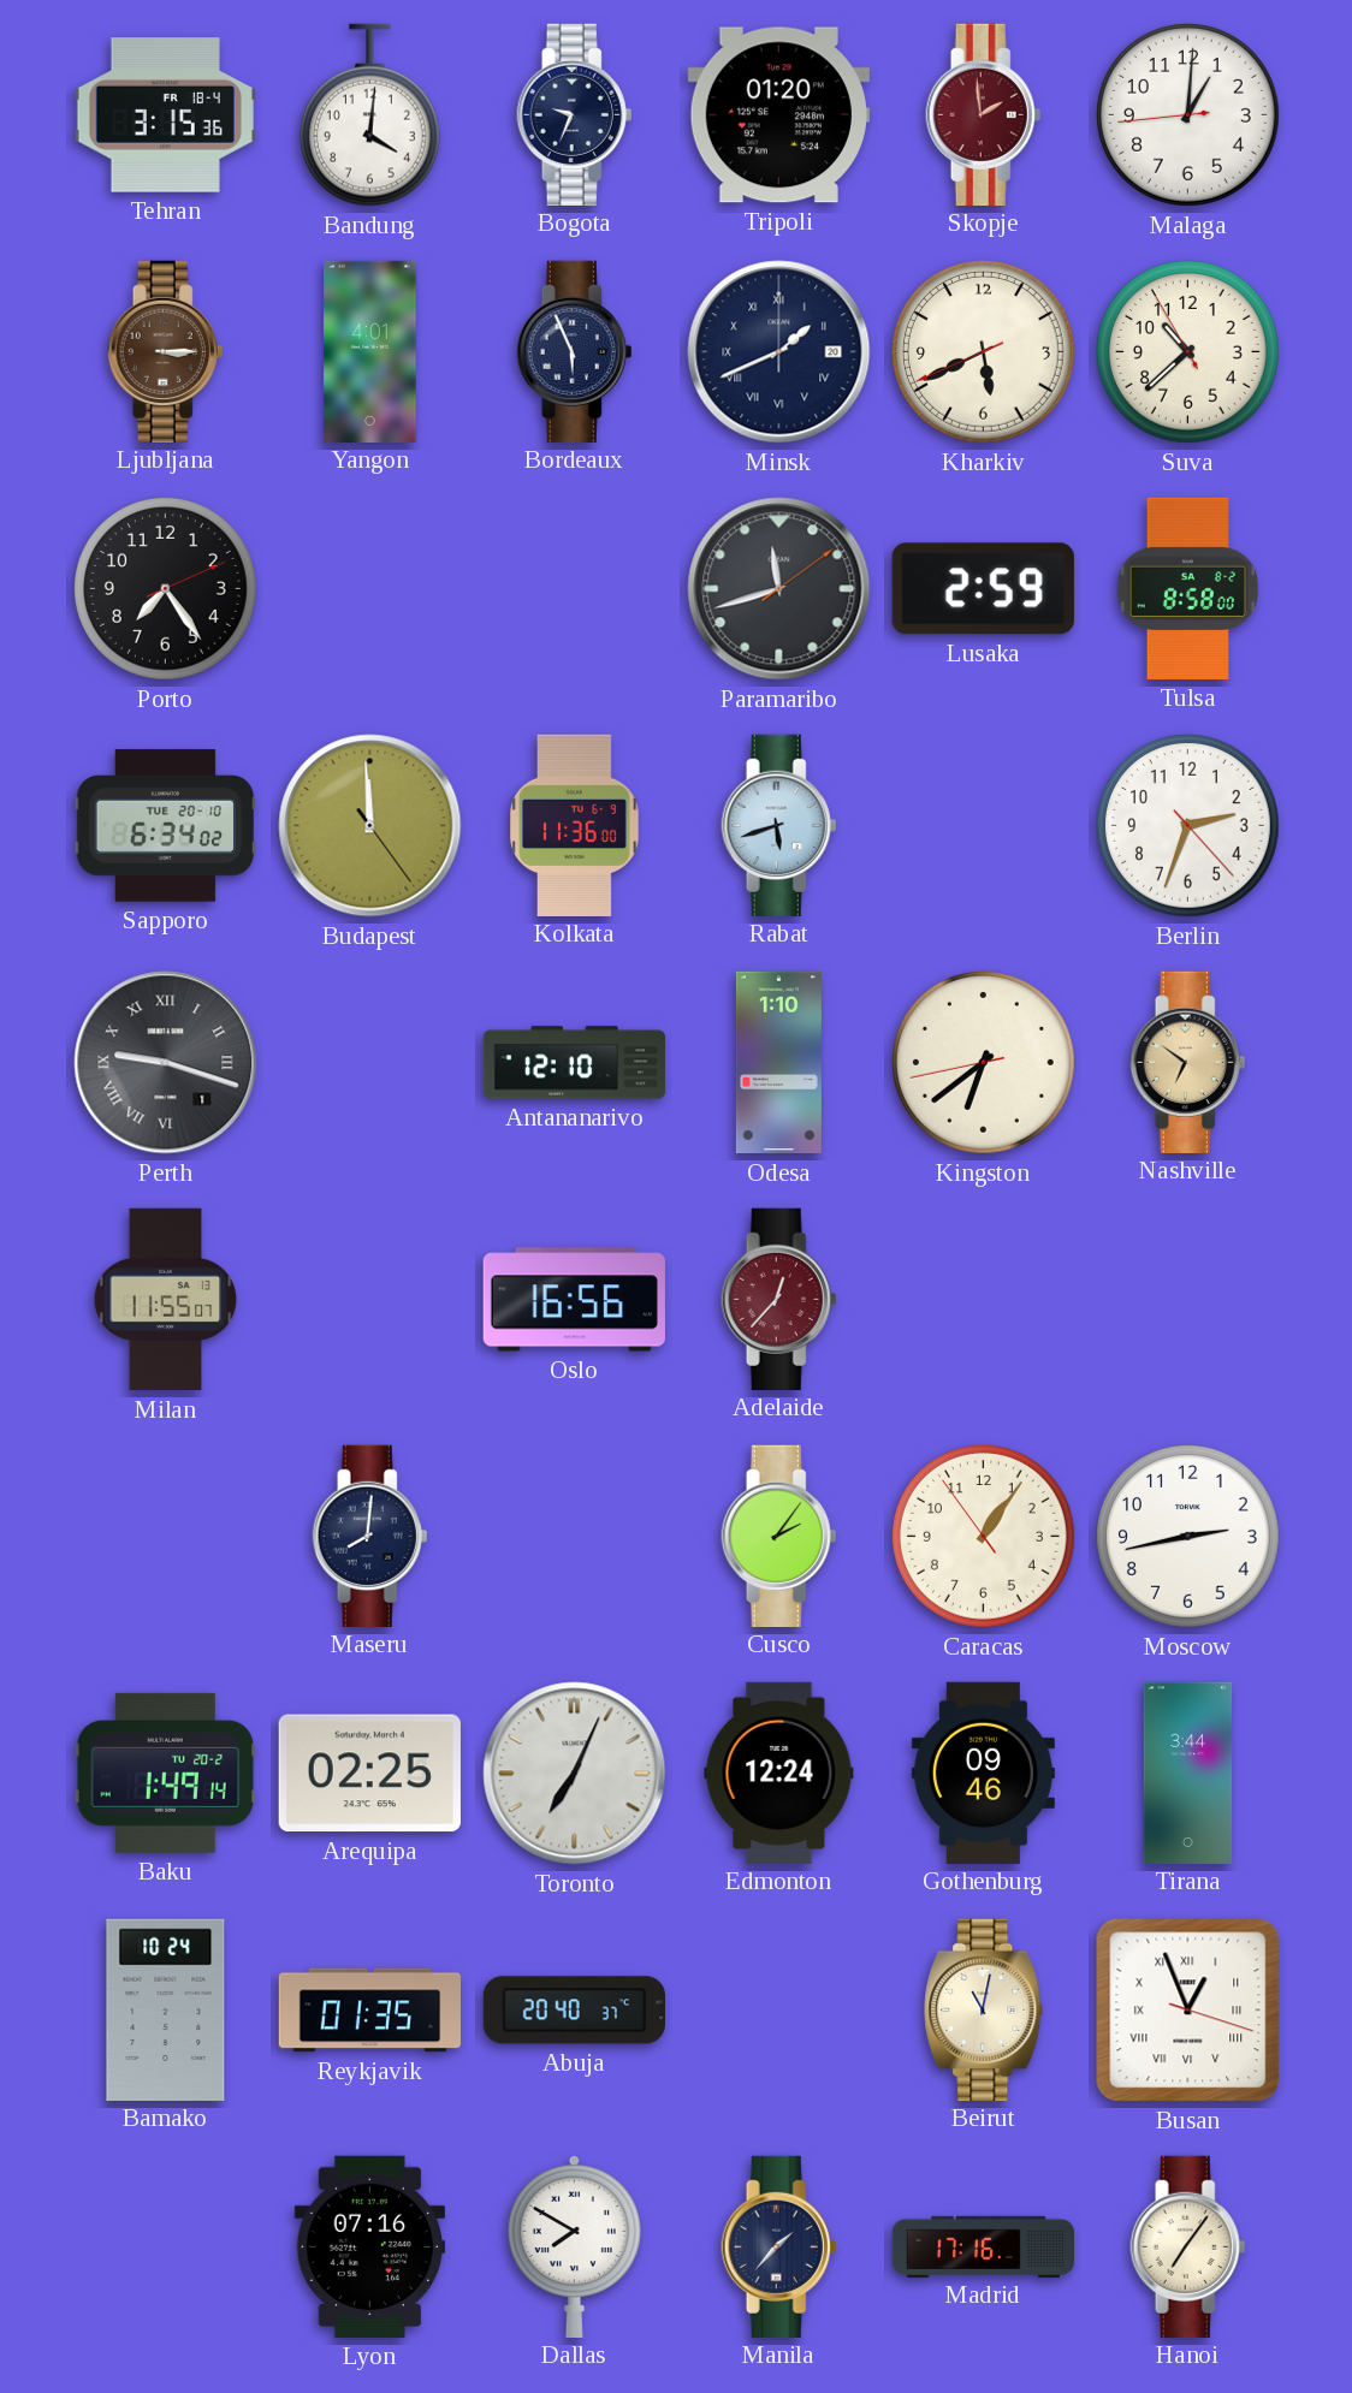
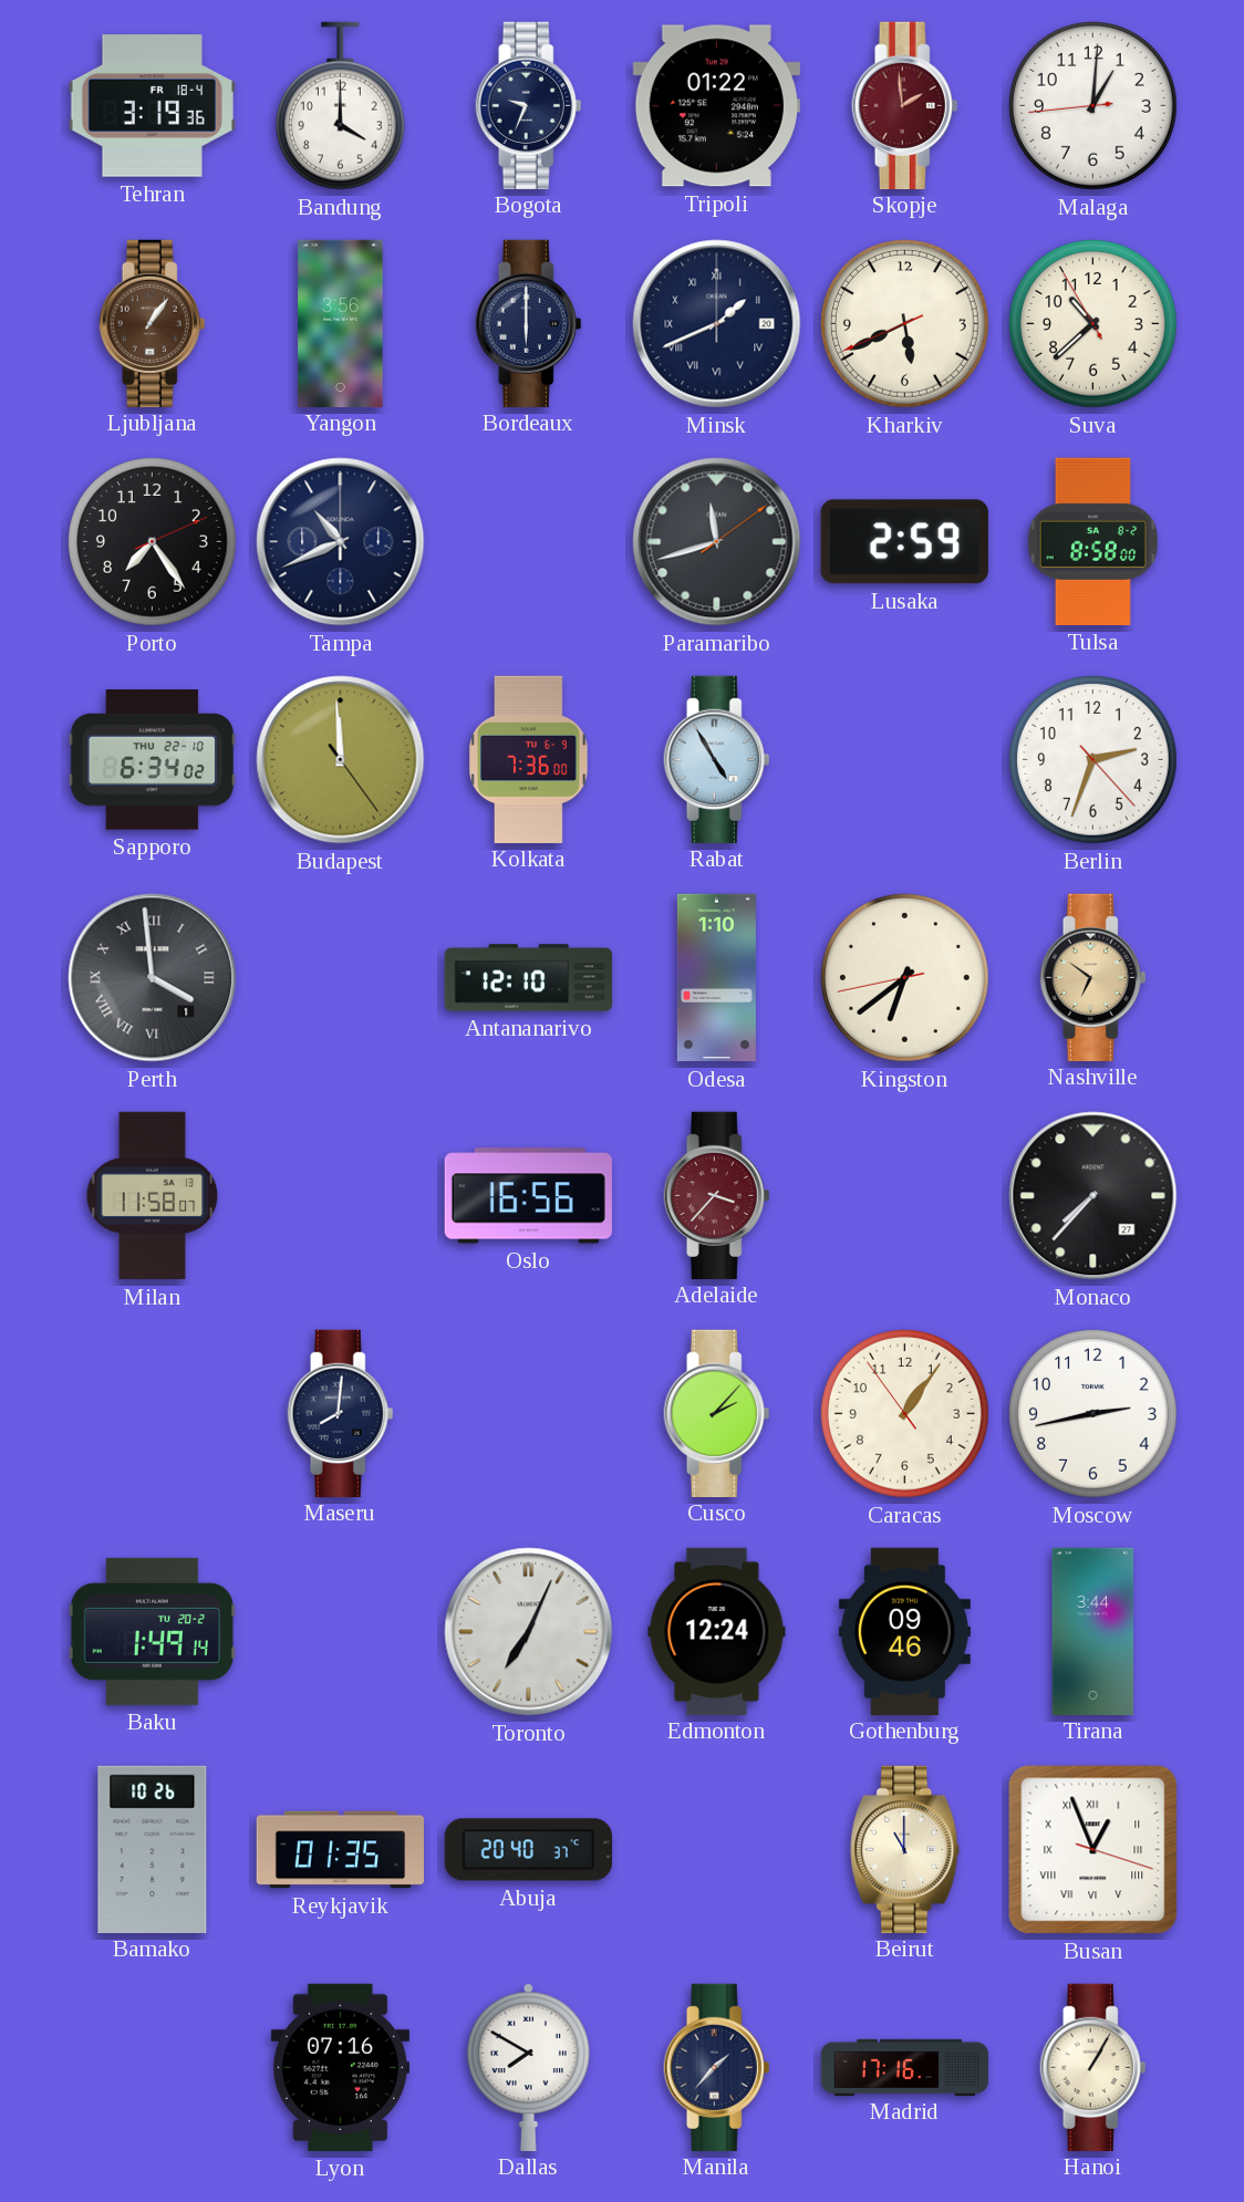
Tehran: 3:15 -> 3:19
Bandung: 4:01 -> 4:00
Tripoli: 01:20 -> 01:22
Ljubljana: 3:15 -> 1:06
Yangon: 4:01 -> 3:56
Bordeaux: 5:56 -> 6:00
Tampa: none -> 10:41
Sapporo date: TUE 20-10 -> THU 22-10
Kolkata: 11:36 -> 7:36
Rabat: 5:42 -> 4:55
Perth: 9:18 -> 3:59
Milan: 11:55 -> 11:58
Adelaide: 12:37 -> 3:37
Monaco: none -> 7:37
Cusco: 2:06 -> 2:07
Arequipa: 02:25 -> none
Bamako: 10:24 -> 10:26
Beirut: 11:02 -> 11:00
Hanoi: 7:06 -> 1:05
